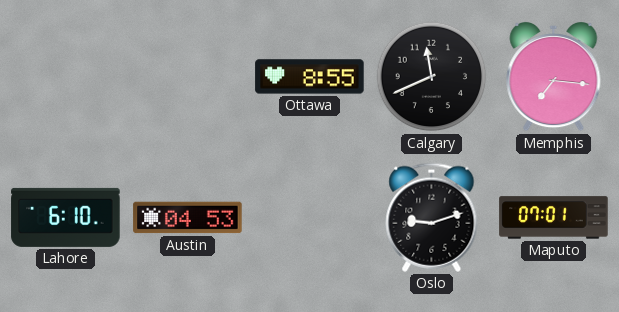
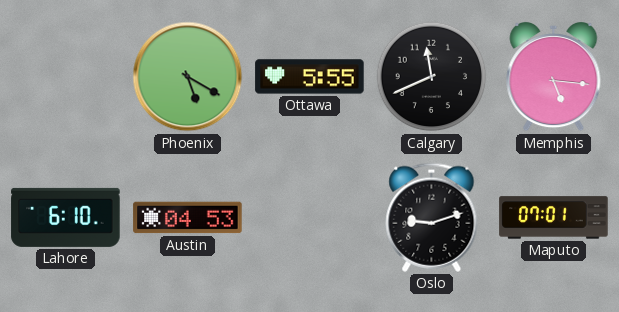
Phoenix: none -> 5:20
Ottawa: 8:55 -> 5:55
Memphis: 7:16 -> 5:16
